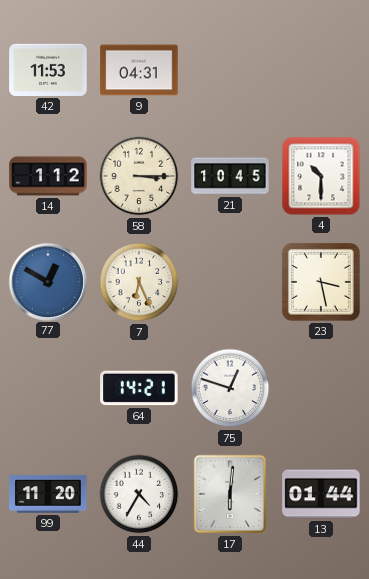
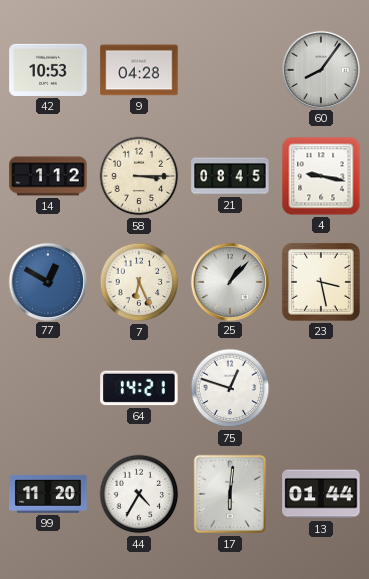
42: 11:53 -> 10:53
9: 04:31 -> 04:28
60: none -> 8:06
21: 10:45 -> 08:45
4: 10:30 -> 9:17
25: none -> 1:07
